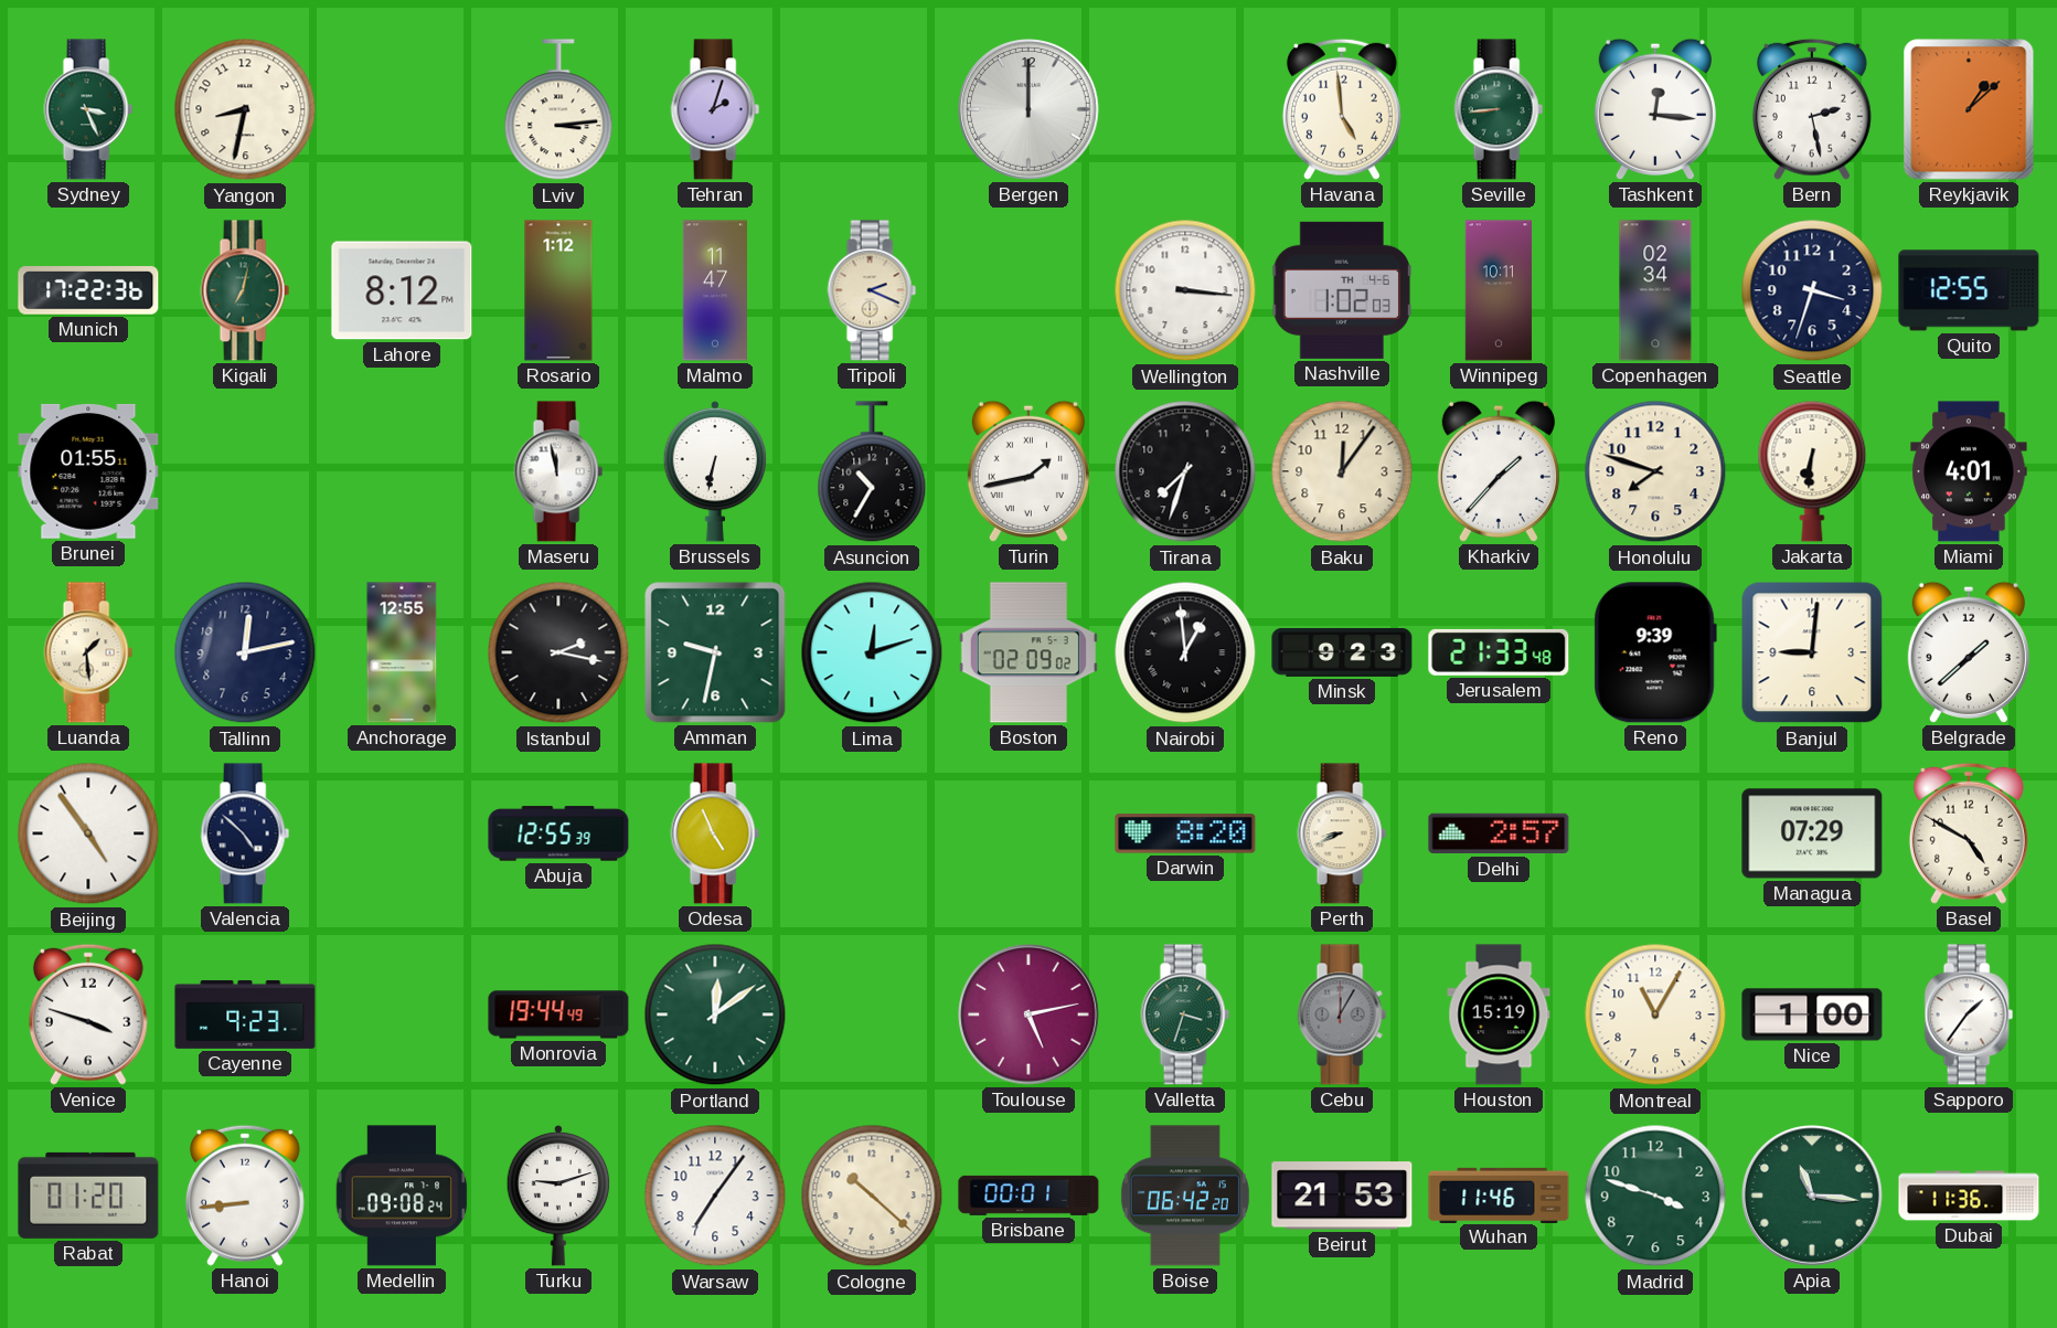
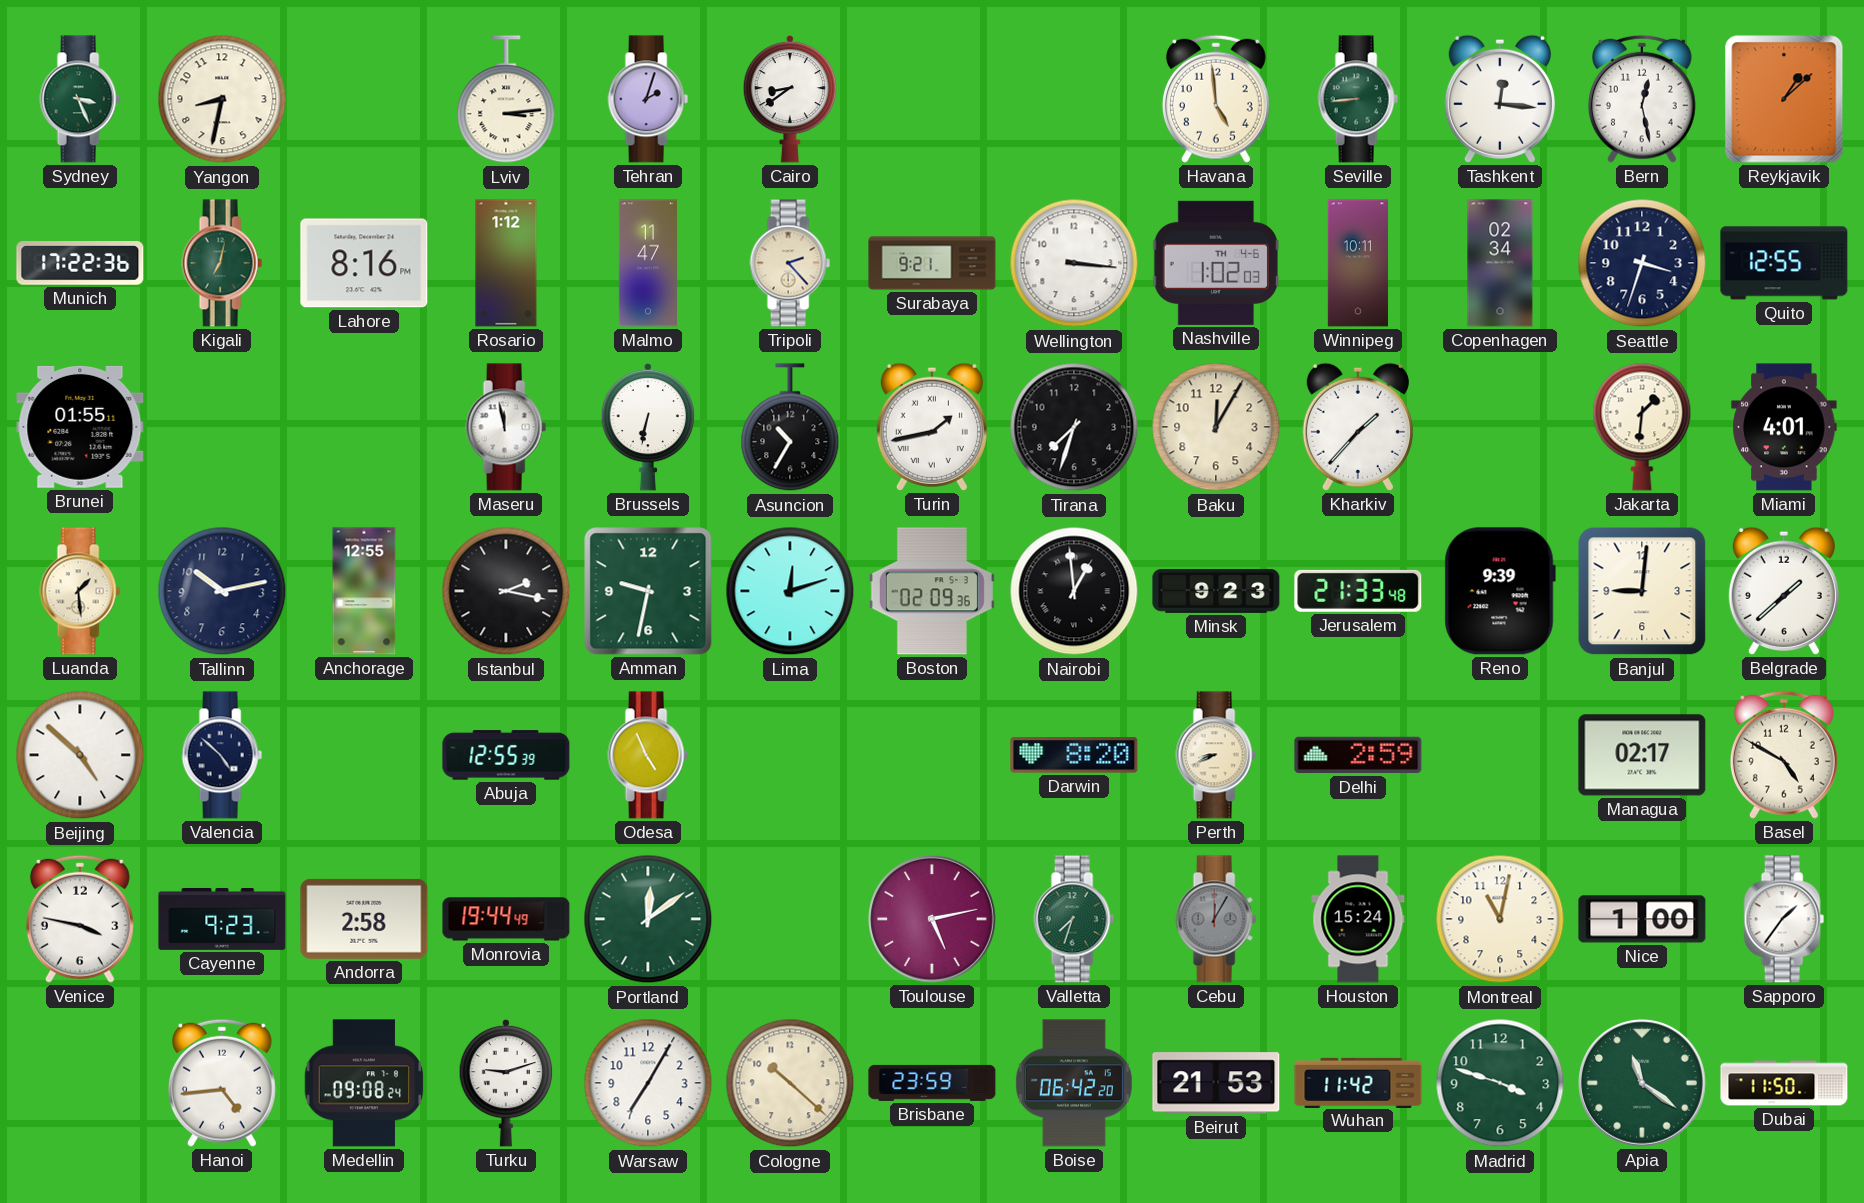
Cairo: none -> 8:39
Bergen: 12:00 -> none
Bern: 2:28 -> 12:28
Lahore: 8:12 -> 8:16
Tripoli: 2:19 -> 2:23
Surabaya: none -> 9:21
Baku: 12:06 -> 12:05
Honolulu: 7:48 -> none
Jakarta: 6:31 -> 1:31
Tallinn: 12:13 -> 10:13
Boston: 02:09:02 -> 02:09:36
Beijing: 4:54 -> 4:52
Delhi: 2:57 -> 2:59
Managua: 07:29 -> 02:17
Venice: 3:48 -> 3:47
Andorra: none -> 2:58
Valletta: 3:33 -> 7:33
Houston: 15:19 -> 15:24
Montreal: 11:05 -> 11:02
Rabat: 01:20 -> none
Hanoi: 8:44 -> 4:44
Warsaw: 7:06 -> 7:05
Brisbane: 00:01 -> 23:59
Wuhan: 11:46 -> 11:42
Apia: 11:16 -> 11:21
Dubai: 11:36 -> 11:50
